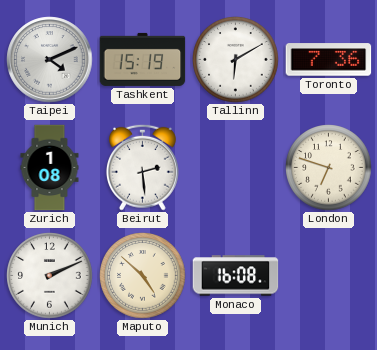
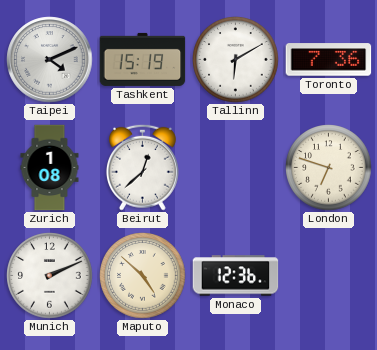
Beirut: 2:29 -> 12:38
Monaco: 16:08 -> 12:36
